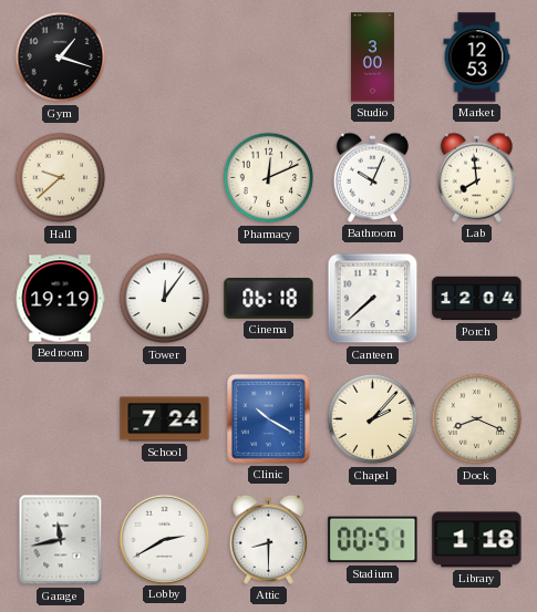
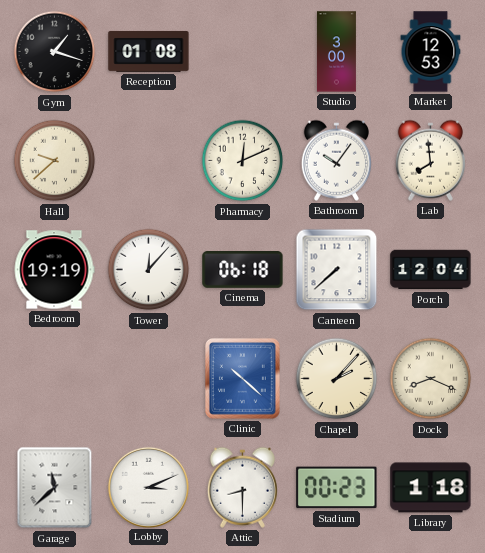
Reception: none -> 01:08
Bathroom: 10:04 -> 10:06
Tower: 12:06 -> 12:07
School: 7:24 -> none
Clinic: 10:20 -> 10:22
Garage: 11:43 -> 11:38
Lobby: 2:40 -> 3:11
Stadium: 00:51 -> 00:23
